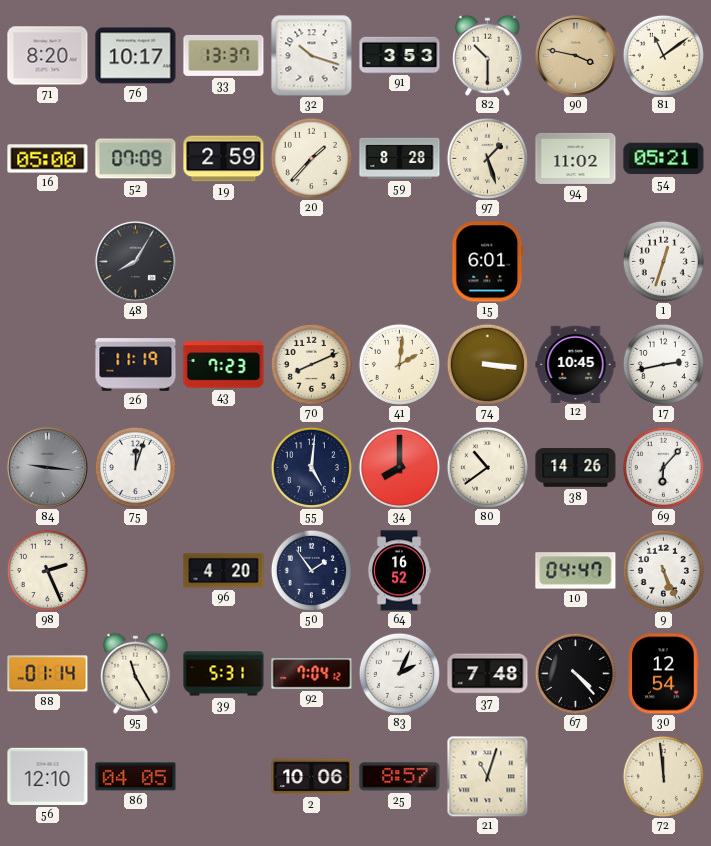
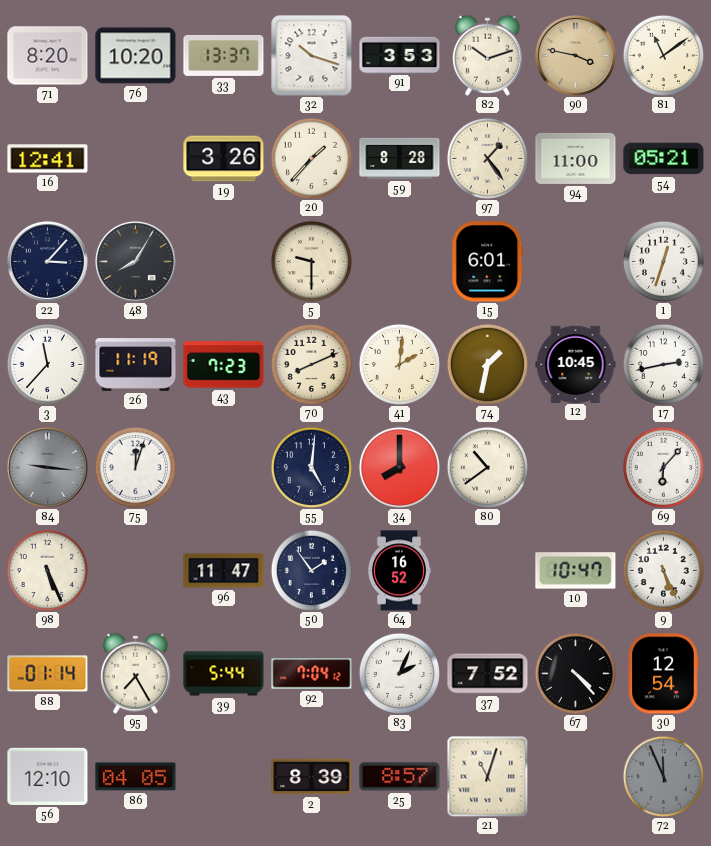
76: 10:17 -> 10:20
82: 10:30 -> 10:12
16: 05:00 -> 12:41
52: 07:09 -> none
19: 2:59 -> 3:26
97: 1:27 -> 1:24
94: 11:02 -> 11:00
22: none -> 3:07
5: none -> 9:30
3: none -> 11:37
74: 3:16 -> 1:32
38: 14:26 -> none
98: 2:26 -> 5:26
96: 4:20 -> 11:47
10: 04:47 -> 10:47
95: 11:25 -> 7:25
39: 5:31 -> 5:44
37: 7:48 -> 7:52
2: 10:06 -> 8:39
72: 11:59 -> 11:56
72 dial: cream -> grey
